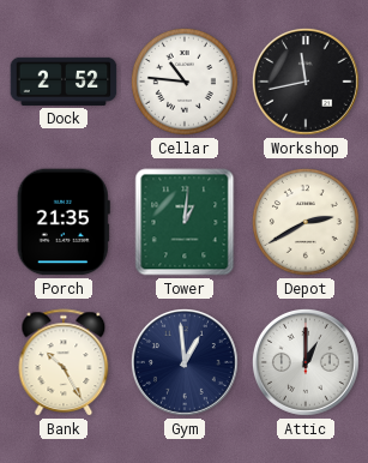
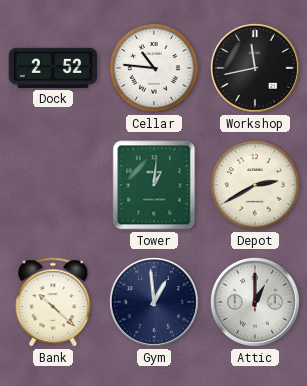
Porch: 21:35 -> none
Bank: 10:25 -> 10:22
